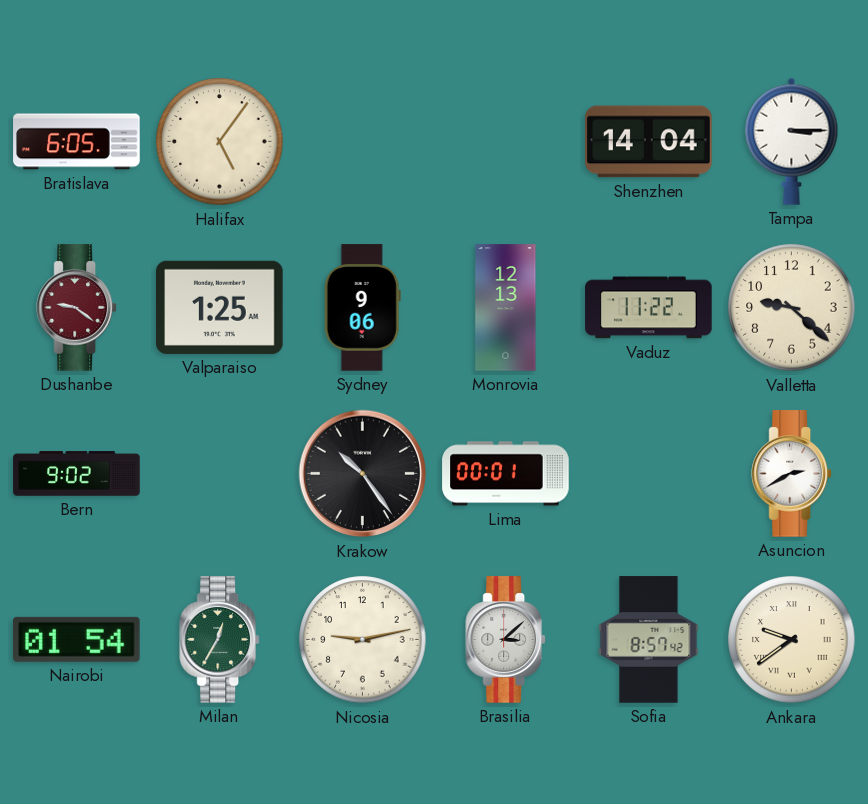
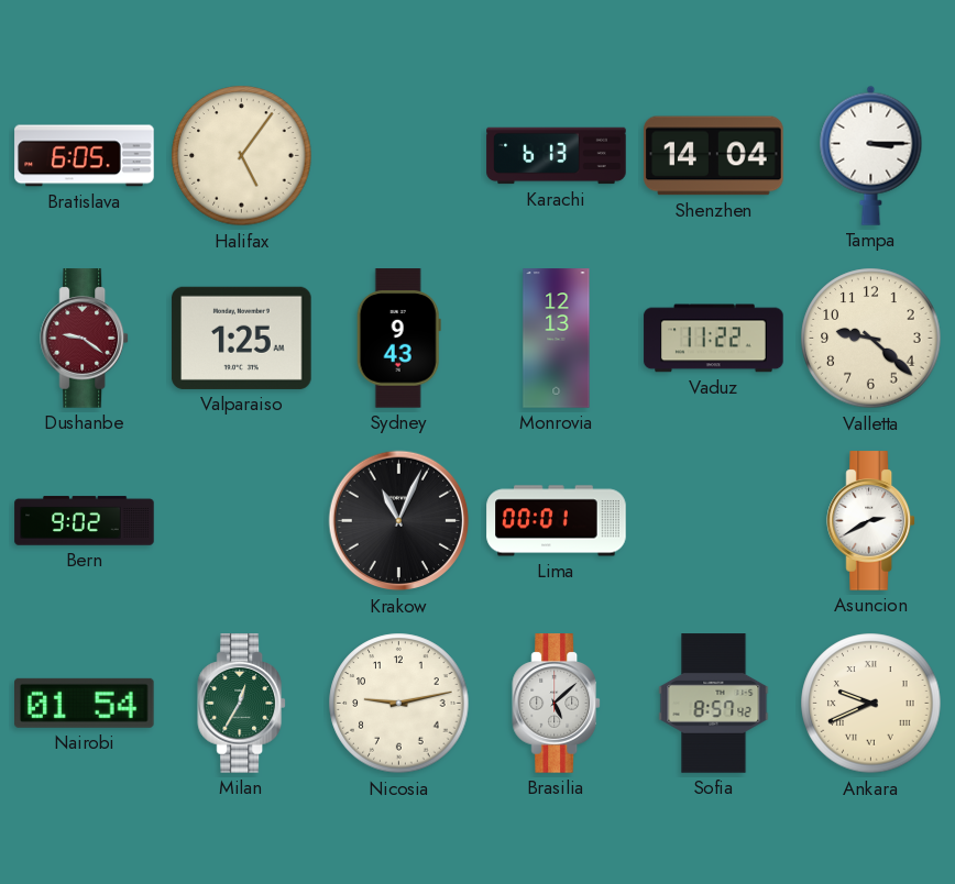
Karachi: none -> 6:13
Sydney: 9:06 -> 9:43
Krakow: 10:24 -> 11:04
Brasilia: 3:08 -> 5:08
Ankara: 9:39 -> 9:41
